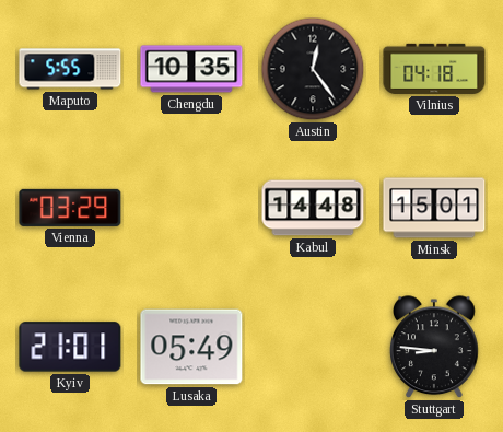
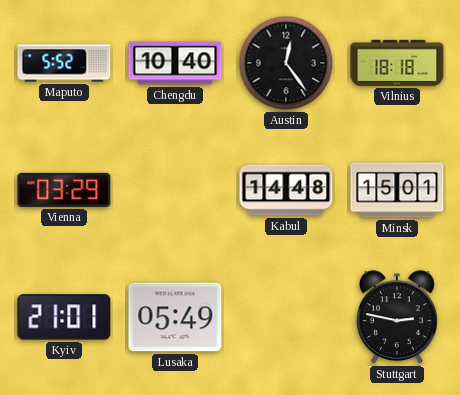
Maputo: 5:55 -> 5:52
Chengdu: 10:35 -> 10:40
Vilnius: 04:18 -> 18:18
Stuttgart: 8:46 -> 2:47
